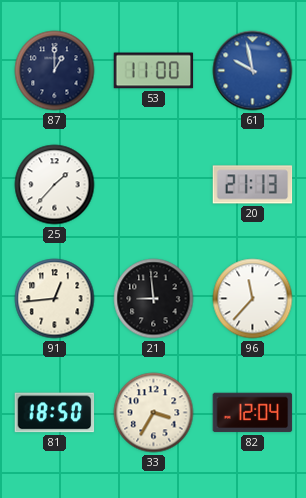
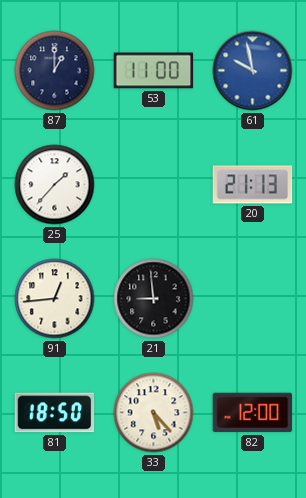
96: 11:37 -> none
33: 3:35 -> 5:23
82: 12:04 -> 12:00
